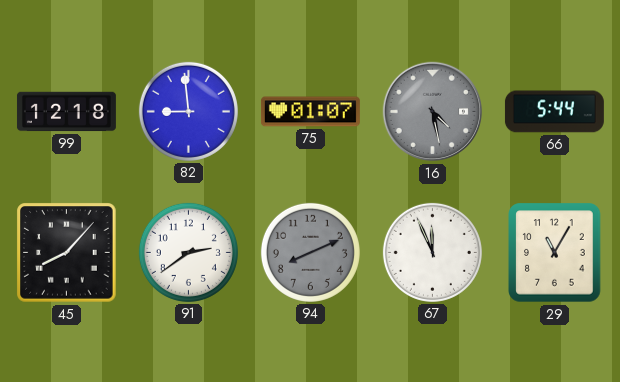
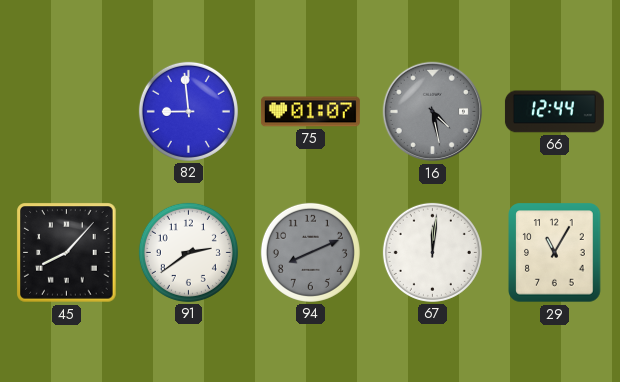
99: 12:18 -> none
66: 5:44 -> 12:44
67: 11:56 -> 12:01
